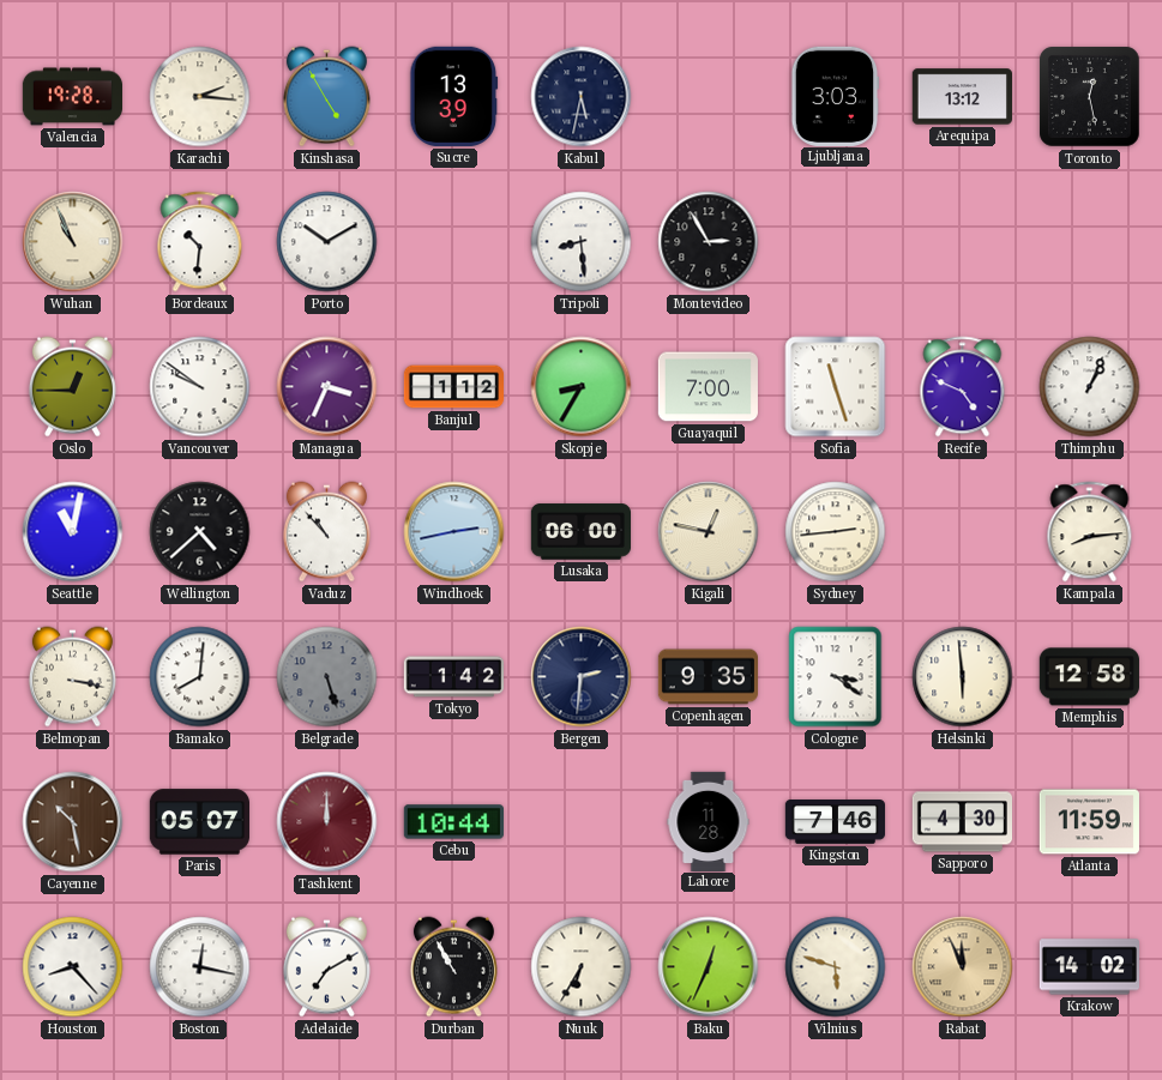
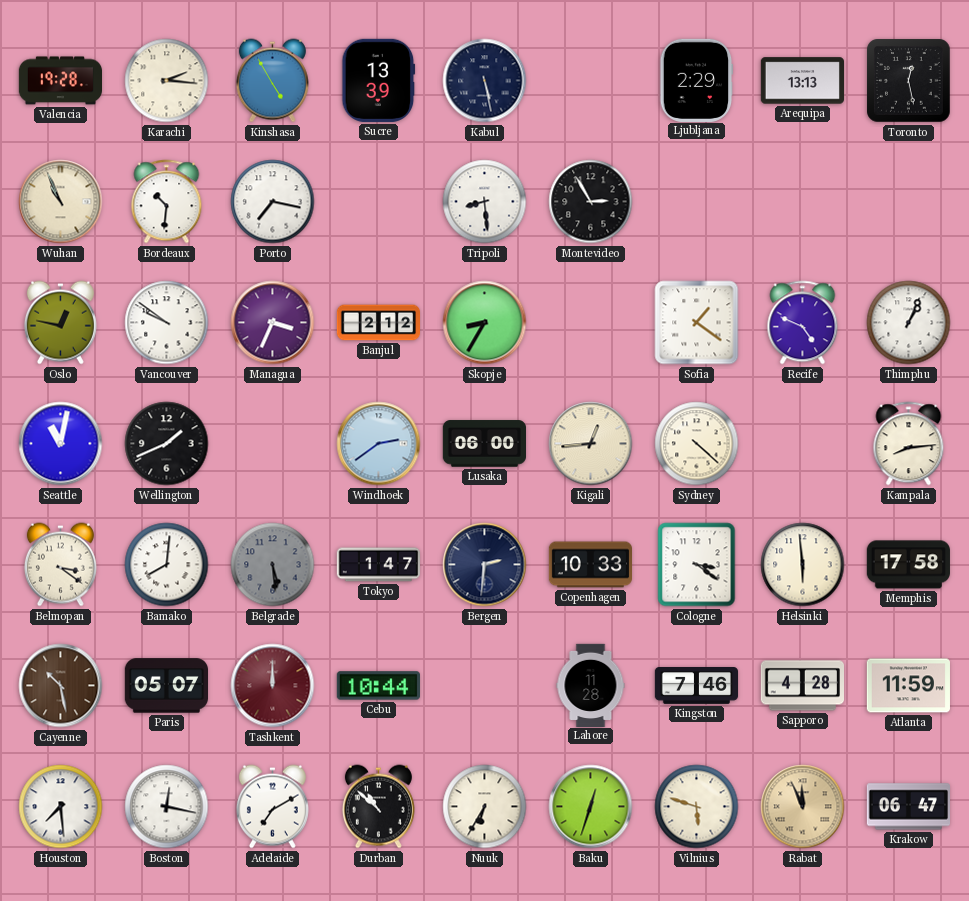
Kabul: 5:32 -> 5:28
Ljubljana: 3:03 -> 2:29
Arequipa: 13:12 -> 13:13
Porto: 10:10 -> 7:17
Oslo: 12:45 -> 12:47
Banjul: 1:12 -> 2:12
Guayaquil: 7:00 -> none
Sofia: 11:27 -> 1:21
Wellington: 4:38 -> 1:41
Vaduz: 10:53 -> none
Windhoek: 2:43 -> 2:39
Kigali: 12:47 -> 12:44
Sydney: 2:44 -> 4:22
Belmopan: 3:17 -> 3:21
Belgrade: 5:27 -> 5:29
Tokyo: 1:42 -> 1:47
Copenhagen: 9:35 -> 10:33
Memphis: 12:58 -> 17:58
Sapporo: 4:30 -> 4:28
Houston: 8:23 -> 7:29
Durban: 10:55 -> 10:52
Baku: 12:34 -> 12:33
Krakow: 14:02 -> 06:47
